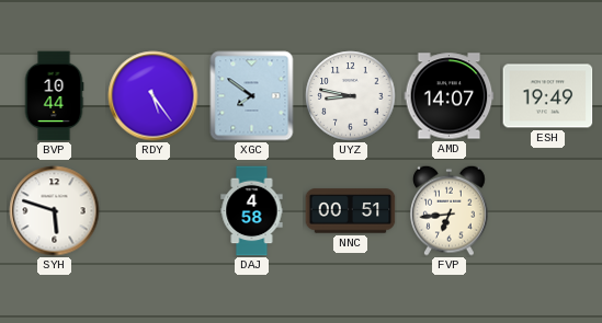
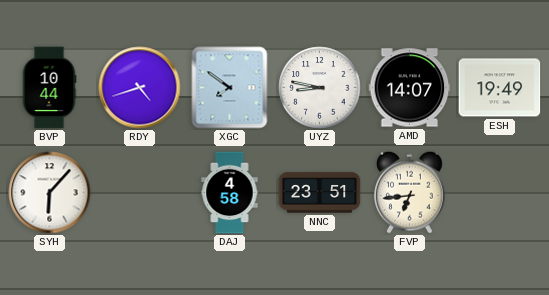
RDY: 5:24 -> 4:42
SYH: 5:48 -> 6:07
NNC: 00:51 -> 23:51
